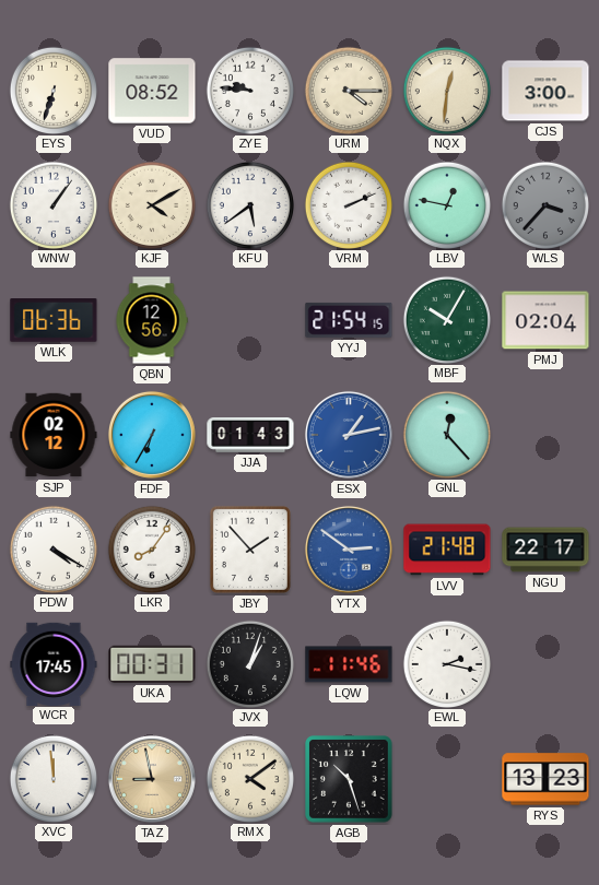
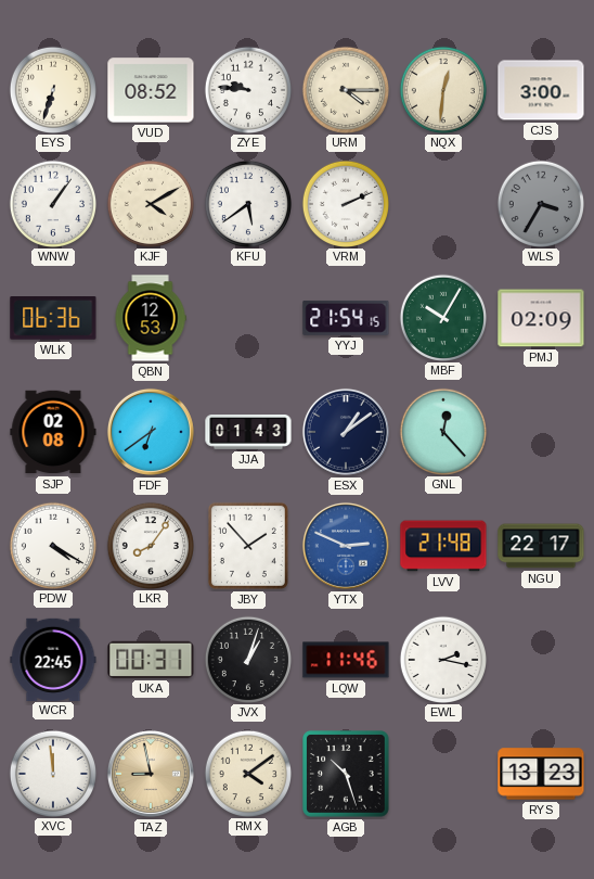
LBV: 12:47 -> none
WLS: 3:37 -> 3:35
QBN: 12:56 -> 12:53
PMJ: 02:04 -> 02:09
SJP: 02:12 -> 02:08
FDF: 6:35 -> 6:39
ESX: 1:13 -> 1:09
ESX dial: blue -> navy
YTX: 2:51 -> 2:49
WCR: 17:45 -> 22:45
